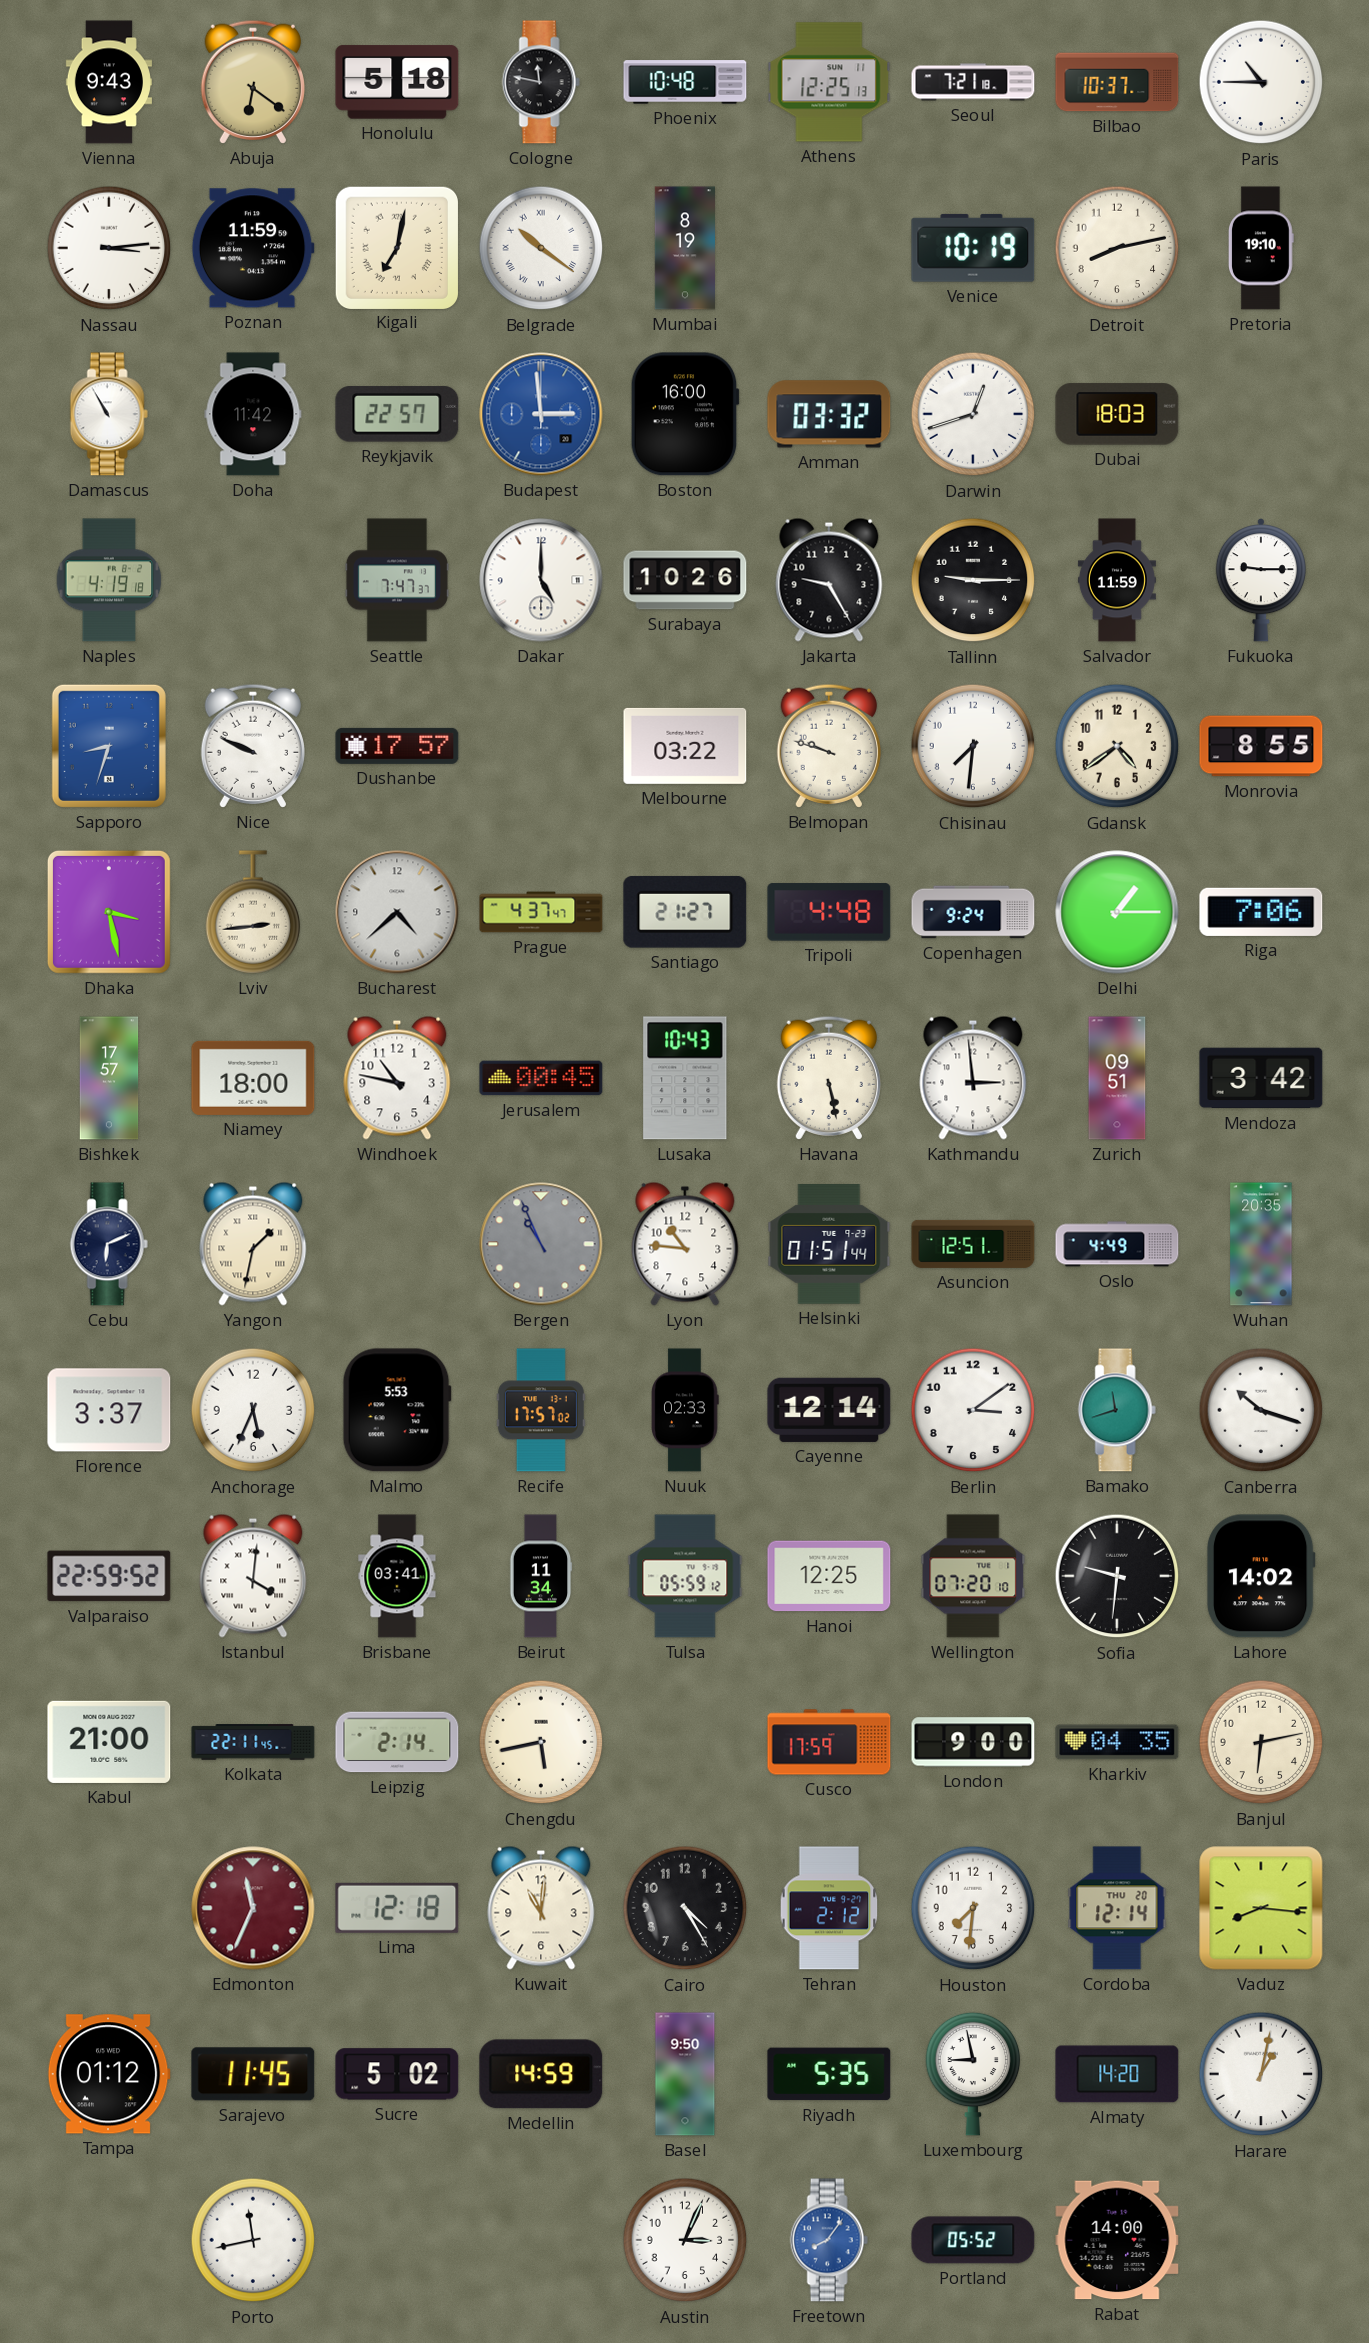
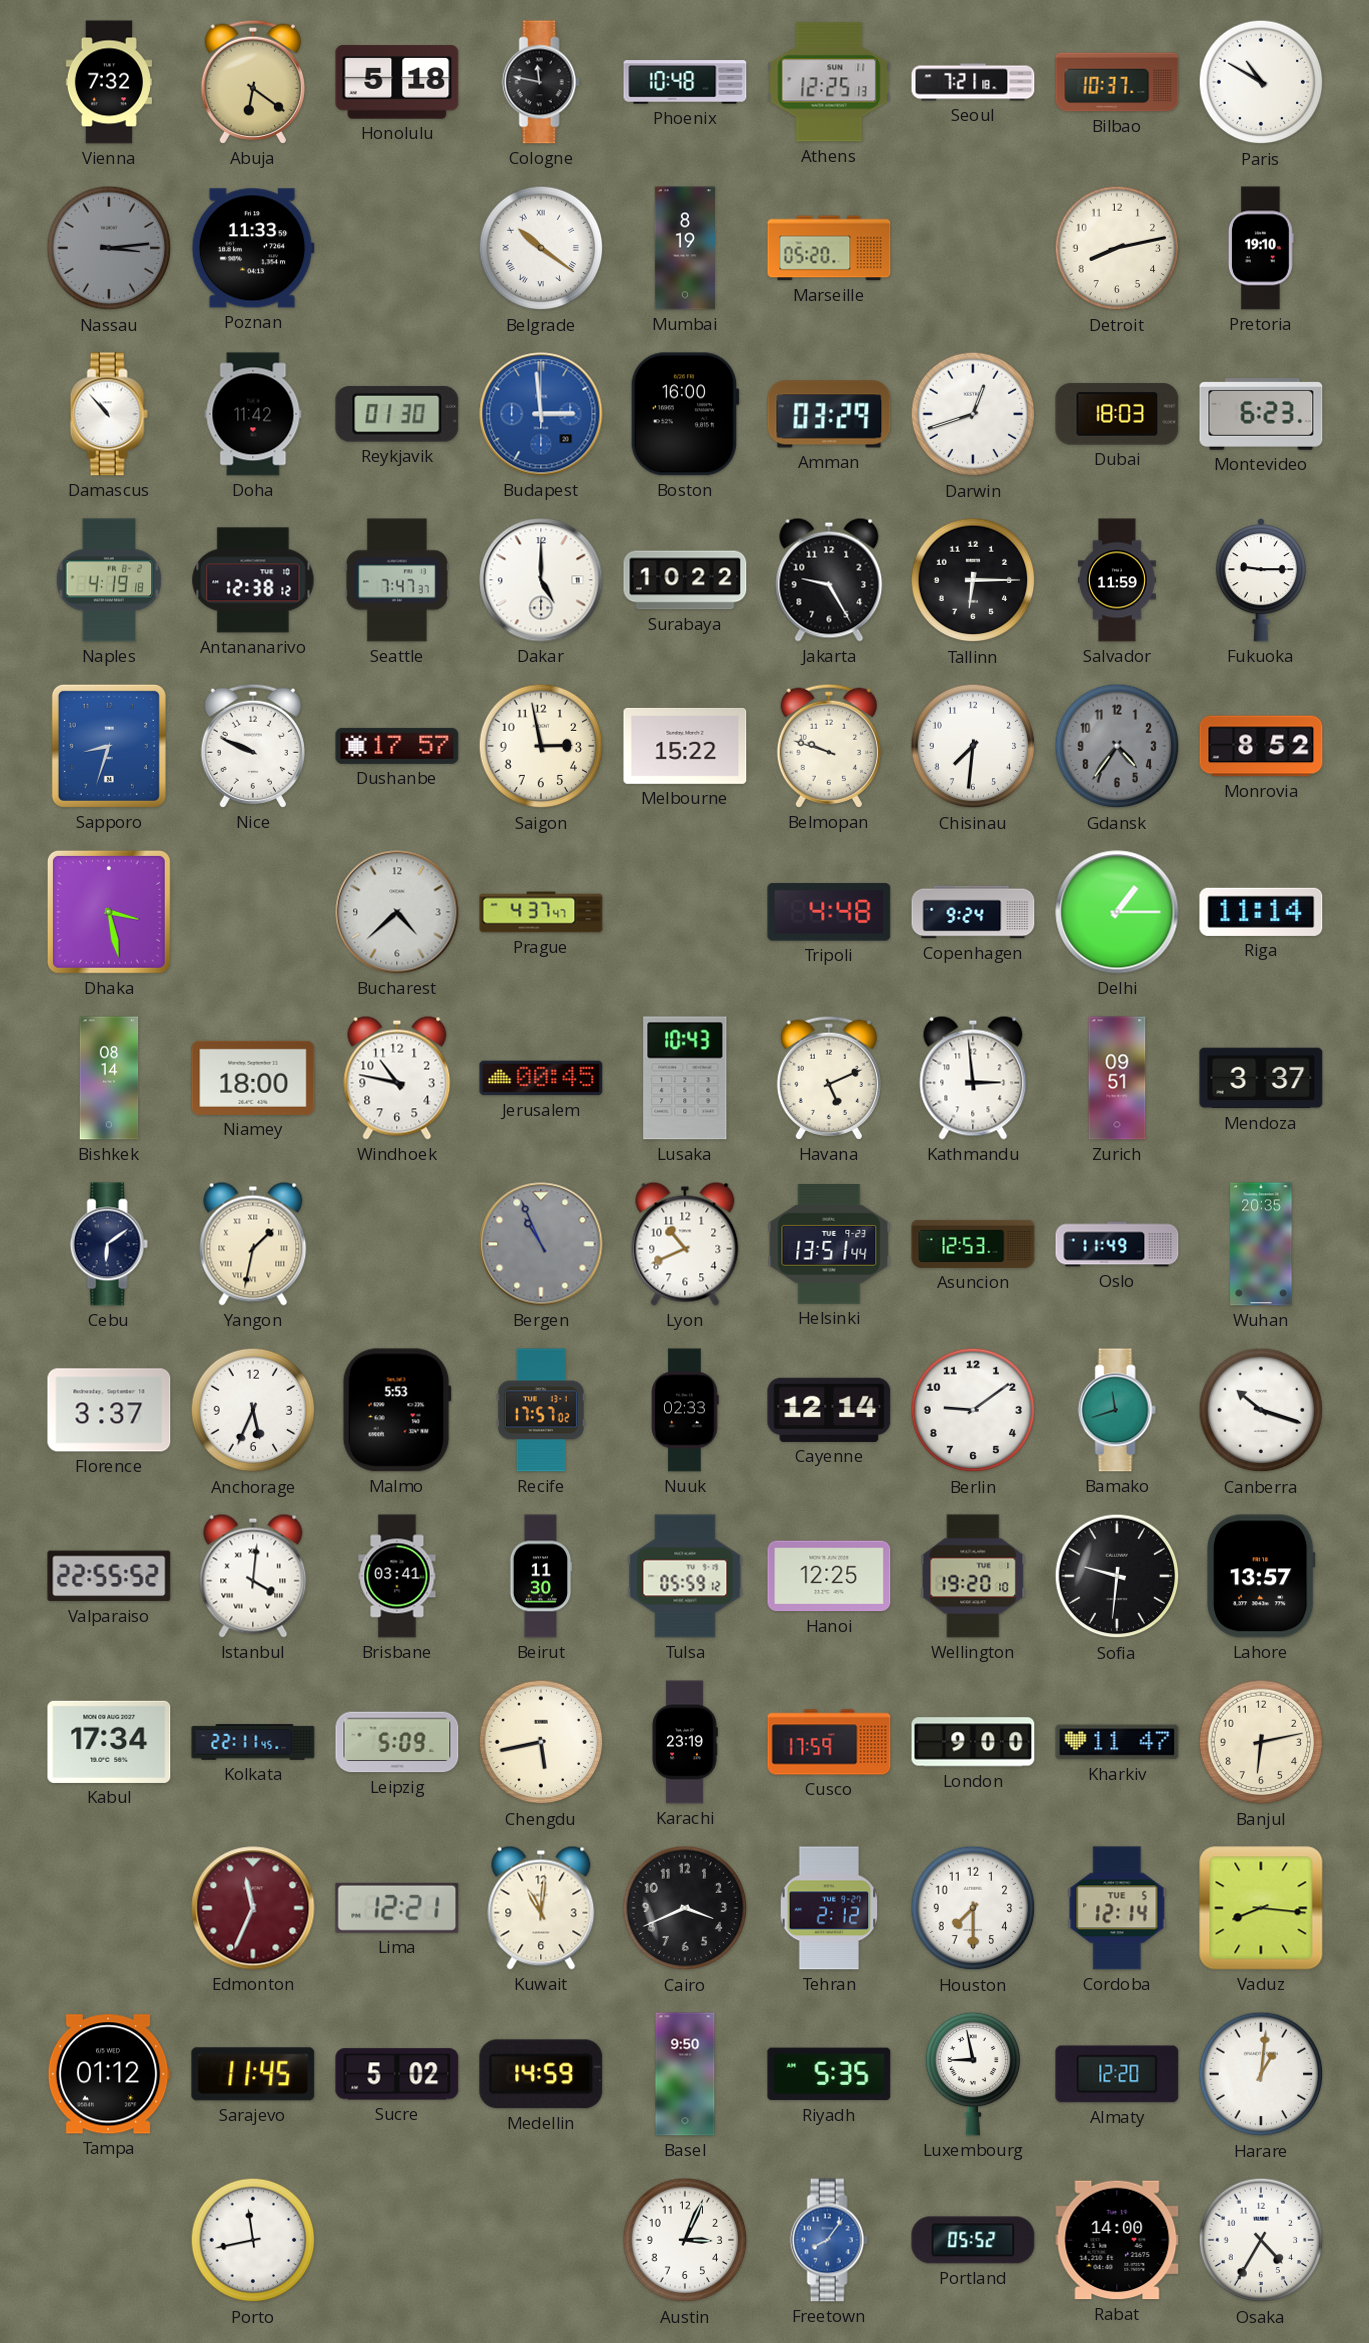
Vienna: 9:43 -> 7:32
Paris: 10:45 -> 10:50
Nassau dial: white -> grey
Poznan: 11:59 -> 11:33
Kigali: 7:02 -> none
Marseille: none -> 05:20
Venice: 10:19 -> none
Damascus: 10:55 -> 10:53
Reykjavik: 22:57 -> 01:30
Amman: 03:32 -> 03:29
Montevideo: none -> 6:23
Antananarivo: none -> 12:38
Surabaya: 10:26 -> 10:22
Tallinn: 9:15 -> 6:15
Saigon: none -> 2:58
Melbourne: 03:22 -> 15:22
Gdansk: 4:39 -> 4:36
Gdansk dial: cream -> grey
Monrovia: 8:55 -> 8:52
Lviv: 2:44 -> none
Santiago: 21:27 -> none
Riga: 7:06 -> 11:14
Bishkek: 17:57 -> 08:14
Havana: 5:28 -> 5:11
Mendoza: 3:42 -> 3:37
Cebu: 6:11 -> 6:09
Lyon: 10:46 -> 10:41
Helsinki: 01:51 -> 13:51
Asuncion: 12:51 -> 12:53
Oslo: 4:49 -> 11:49
Berlin: 3:09 -> 9:09
Valparaiso: 22:59 -> 22:55
Beirut: 11:34 -> 11:30
Wellington: 07:20 -> 19:20
Lahore: 14:02 -> 13:57
Kabul: 21:00 -> 17:34
Leipzig: 2:14 -> 5:09
Karachi: none -> 23:19
Kharkiv: 04:35 -> 11:47
Lima: 12:18 -> 12:21
Cairo: 4:25 -> 3:41
Houston: 7:31 -> 7:30
Cordoba date: THU 20 -> TUE 5
Almaty: 14:20 -> 12:20
Harare: 1:02 -> 1:01
Osaka: none -> 4:35
